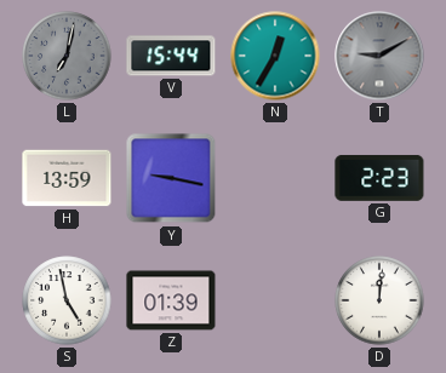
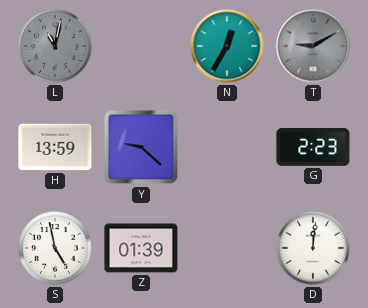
L: 7:02 -> 11:02
V: 15:44 -> none
Y: 9:17 -> 9:22
